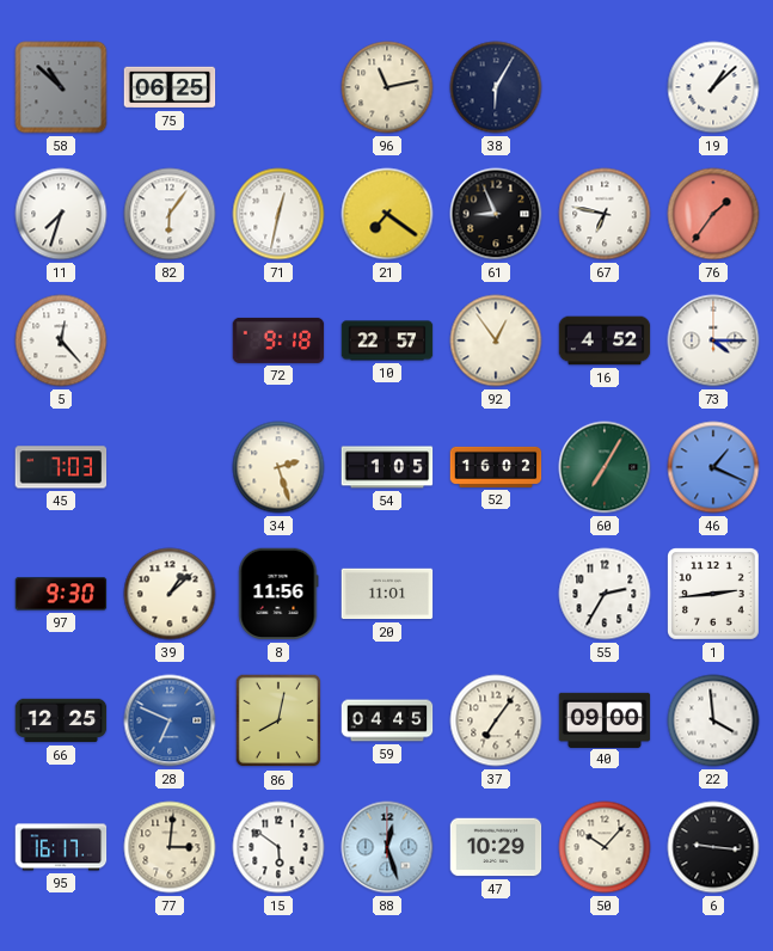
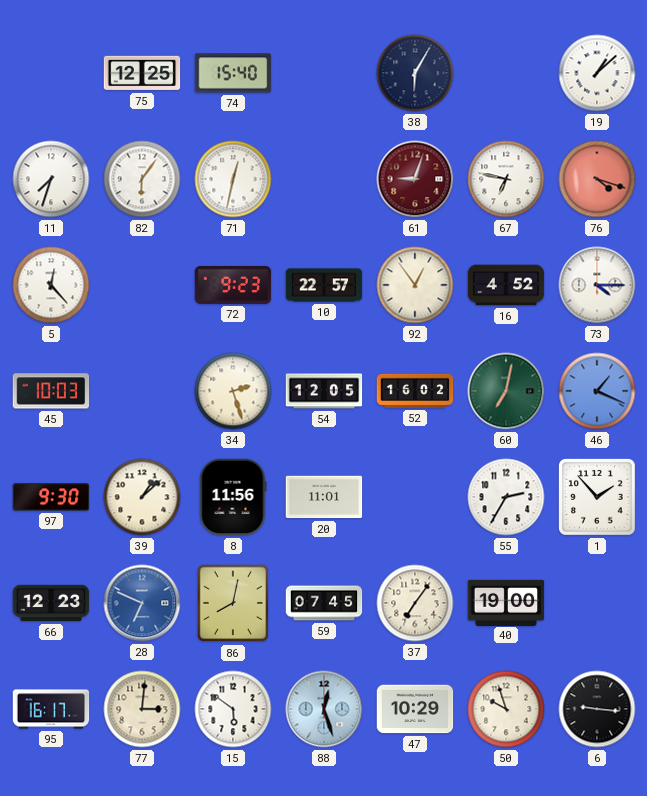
58: 10:52 -> none
75: 06:25 -> 12:25
74: none -> 15:40
96: 11:13 -> none
21: 7:21 -> none
61: 8:56 -> 9:03
61 dial: black -> burgundy
76: 1:36 -> 4:18
72: 9:18 -> 9:23
45: 7:03 -> 10:03
54: 1:05 -> 12:05
60: 7:05 -> 7:02
1: 2:44 -> 1:53
66: 12:25 -> 12:23
59: 04:45 -> 07:45
40: 09:00 -> 19:00
22: 3:59 -> none
50: 10:07 -> 9:57
